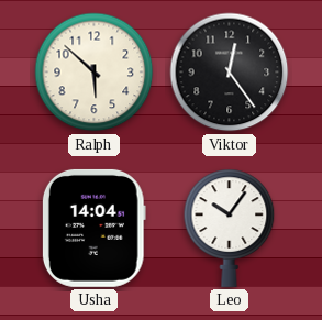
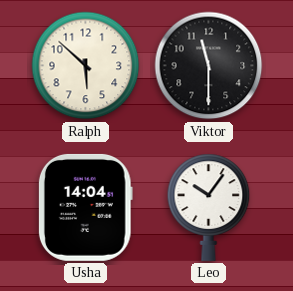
Viktor: 12:24 -> 11:30
